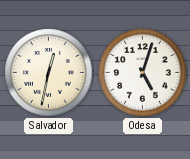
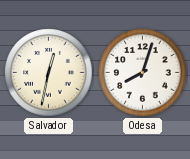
Odesa: 5:03 -> 8:03
